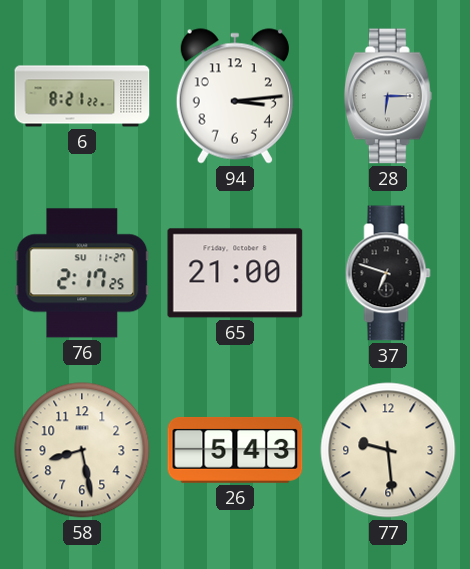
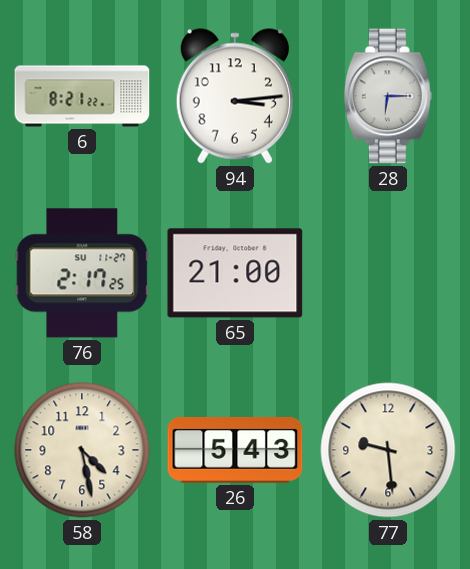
37: 6:48 -> none
58: 8:28 -> 4:28
